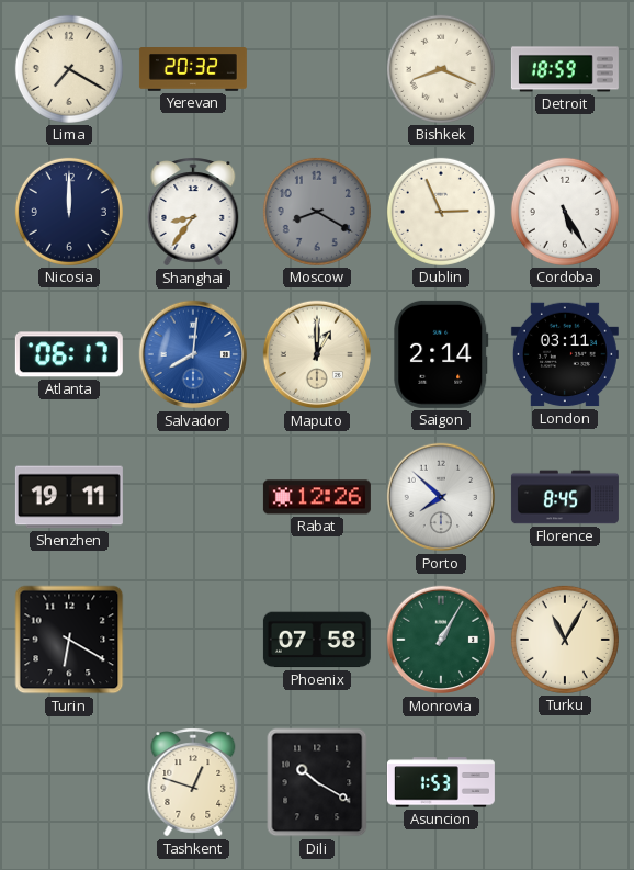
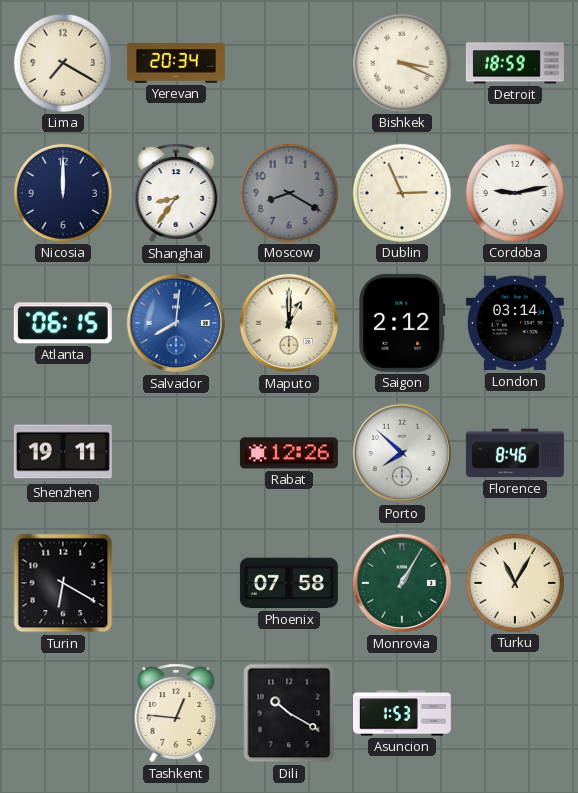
Yerevan: 20:32 -> 20:34
Bishkek: 8:19 -> 3:19
Cordoba: 5:25 -> 9:13
Atlanta: 06:17 -> 06:15
Saigon: 2:14 -> 2:12
London: 03:11 -> 03:14
Florence: 8:45 -> 8:46
Tashkent: 12:48 -> 12:46
